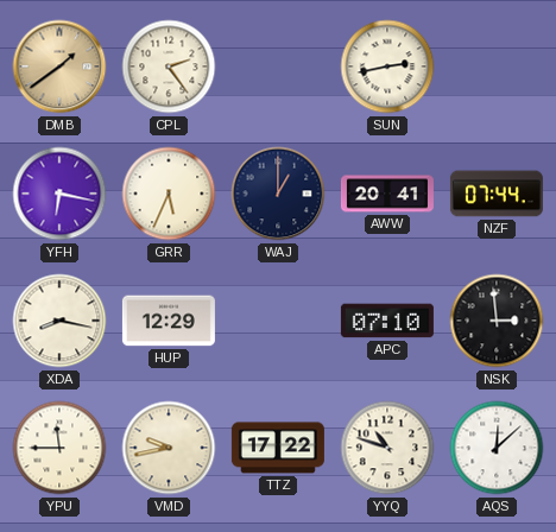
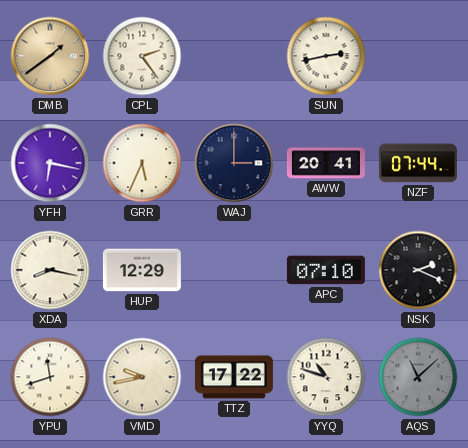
WAJ: 1:00 -> 3:00
NSK: 2:59 -> 2:19
YPU: 11:45 -> 11:42
AQS: 12:08 -> 11:08
AQS dial: white -> grey
